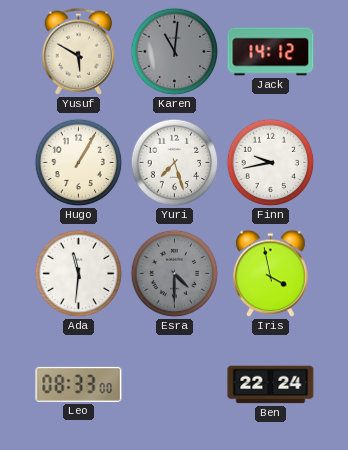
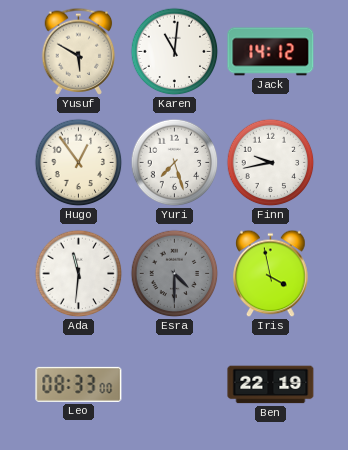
Karen dial: grey -> white
Hugo: 1:05 -> 12:54
Ben: 22:24 -> 22:19
